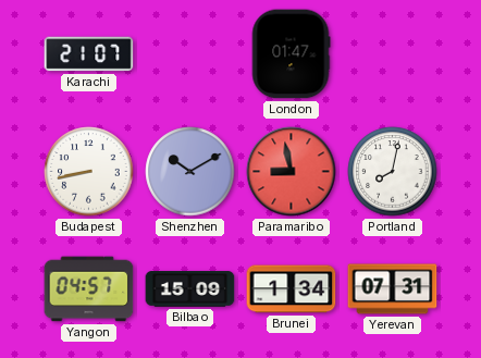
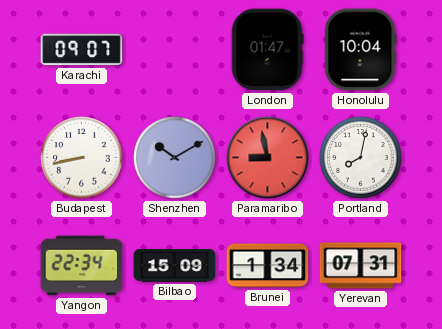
Karachi: 21:07 -> 09:07
Honolulu: none -> 10:04
Yangon: 04:57 -> 22:34
